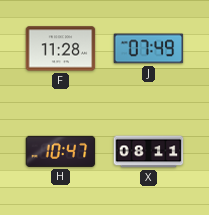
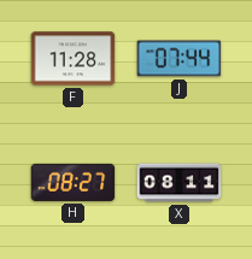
J: 07:49 -> 07:44
H: 10:47 -> 08:27
